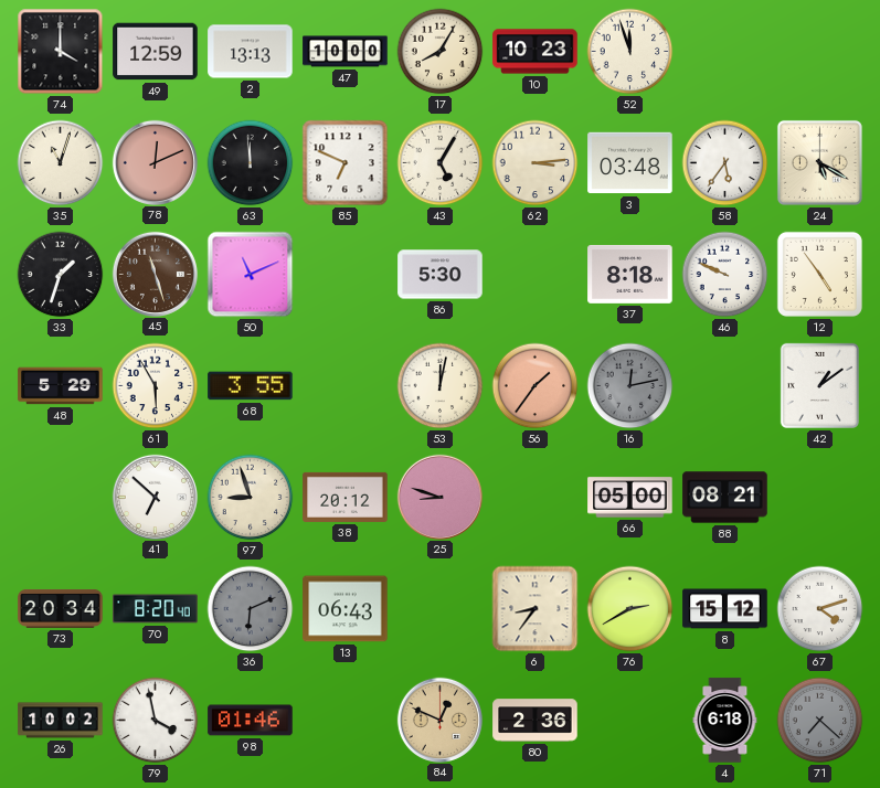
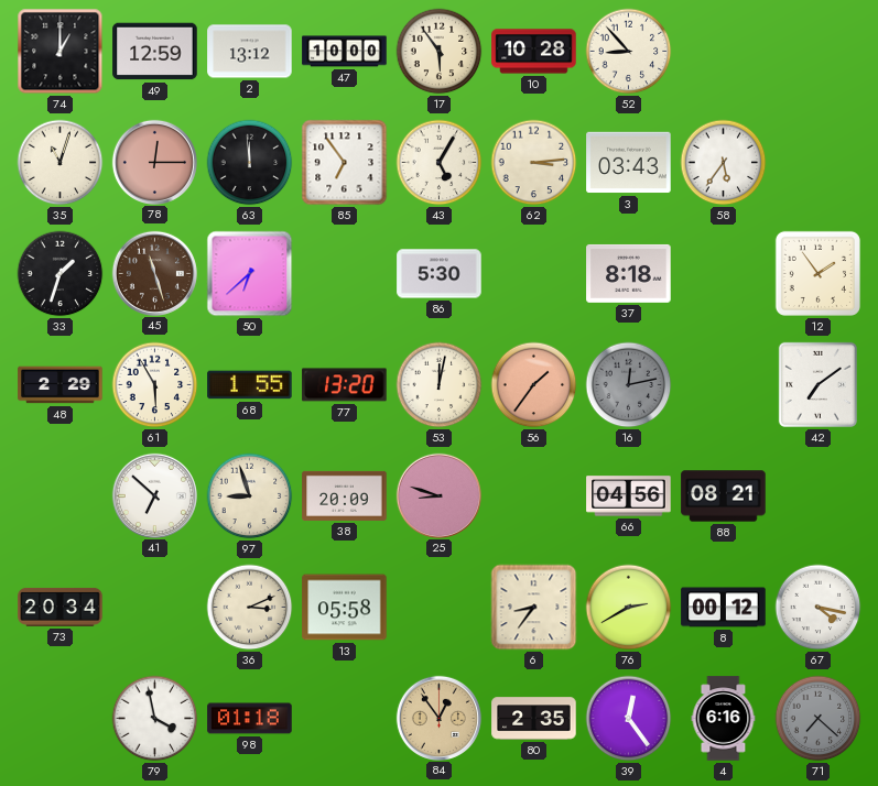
74: 4:00 -> 1:00
2: 13:13 -> 13:12
17: 8:05 -> 5:54
10: 10:23 -> 10:28
52: 11:57 -> 8:53
78: 12:11 -> 12:15
85: 6:49 -> 6:54
3: 03:48 -> 03:43
24: 5:20 -> none
50: 11:11 -> 6:38
46: 9:49 -> none
12: 4:54 -> 1:54
48: 5:29 -> 2:29
68: 3:55 -> 1:55
77: none -> 13:20
42: 1:09 -> 7:09
38: 20:12 -> 20:09
66: 05:00 -> 04:56
70: 8:20 -> none
36: 6:11 -> 3:11
36 dial: grey -> cream
13: 06:43 -> 05:58
8: 15:12 -> 00:12
67: 4:12 -> 4:17
26: 10:02 -> none
98: 01:46 -> 01:18
84: 12:49 -> 12:54
80: 2:36 -> 2:35
39: none -> 12:24
4: 6:18 -> 6:16
